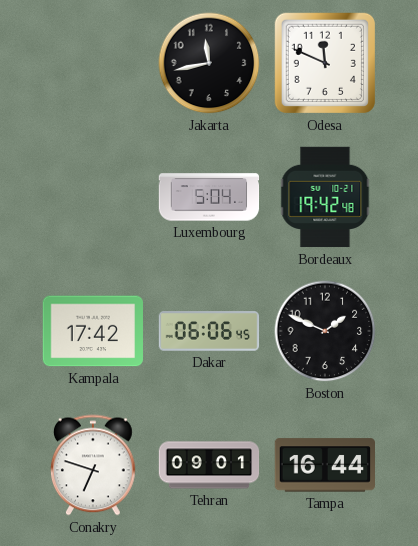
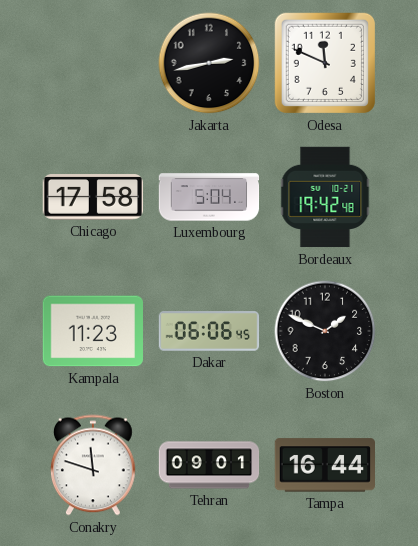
Jakarta: 11:43 -> 2:43
Chicago: none -> 17:58
Kampala: 17:42 -> 11:23
Conakry: 6:48 -> 11:48
